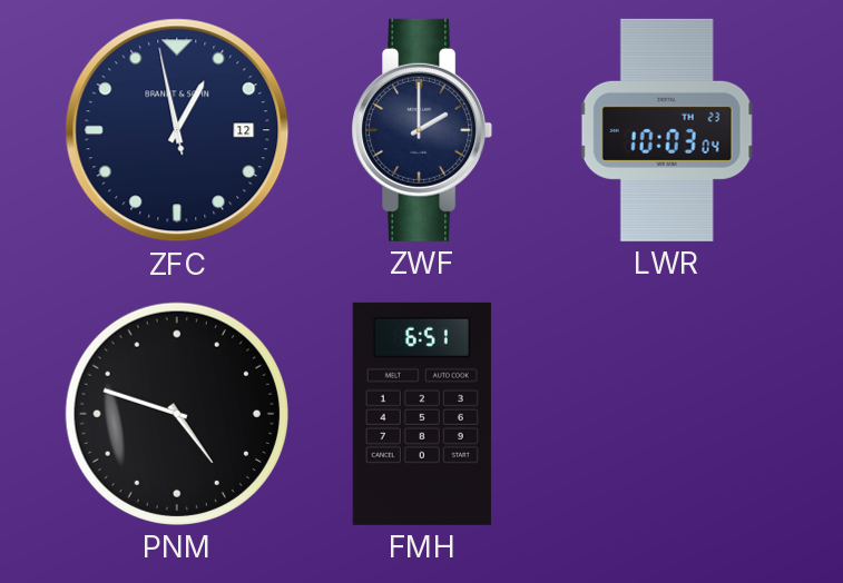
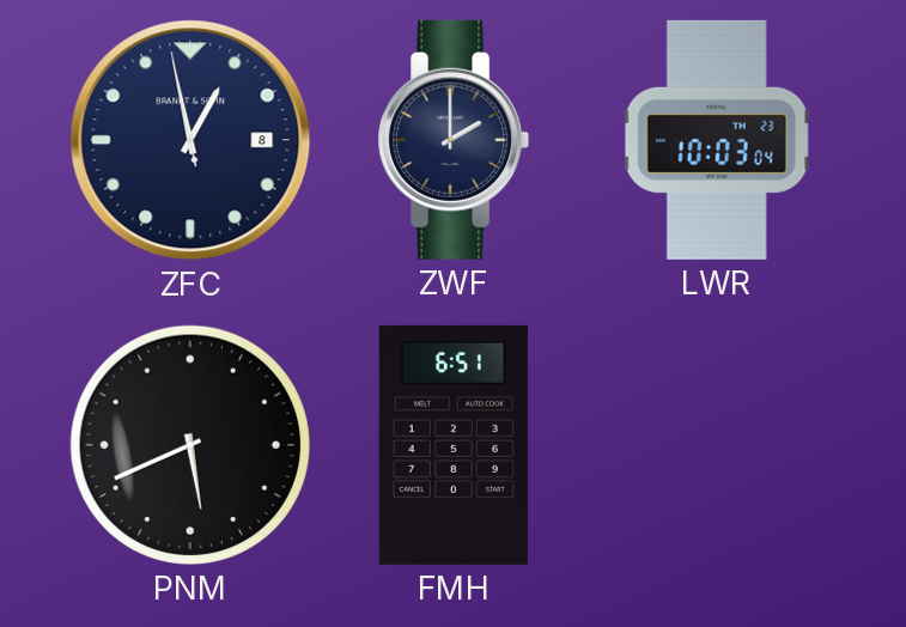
ZFC date: 12 -> 8
PNM: 4:48 -> 5:41
